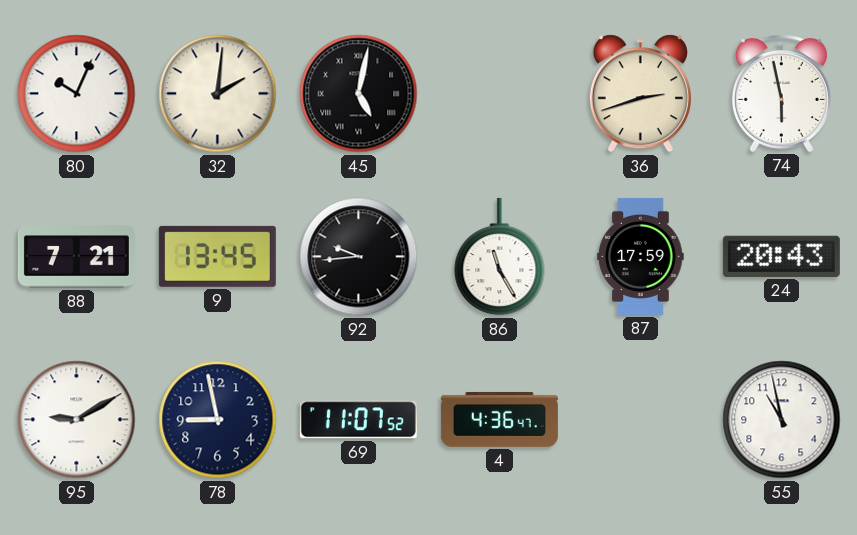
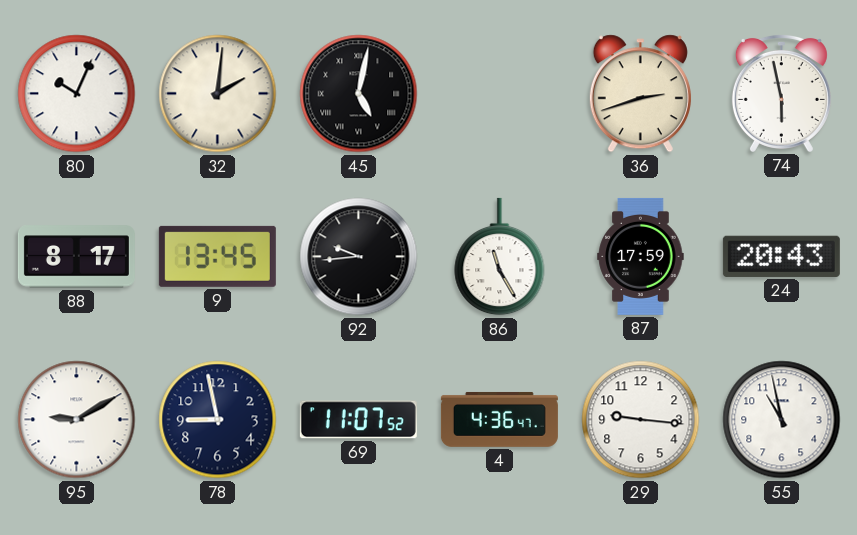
88: 7:21 -> 8:17
29: none -> 9:16
